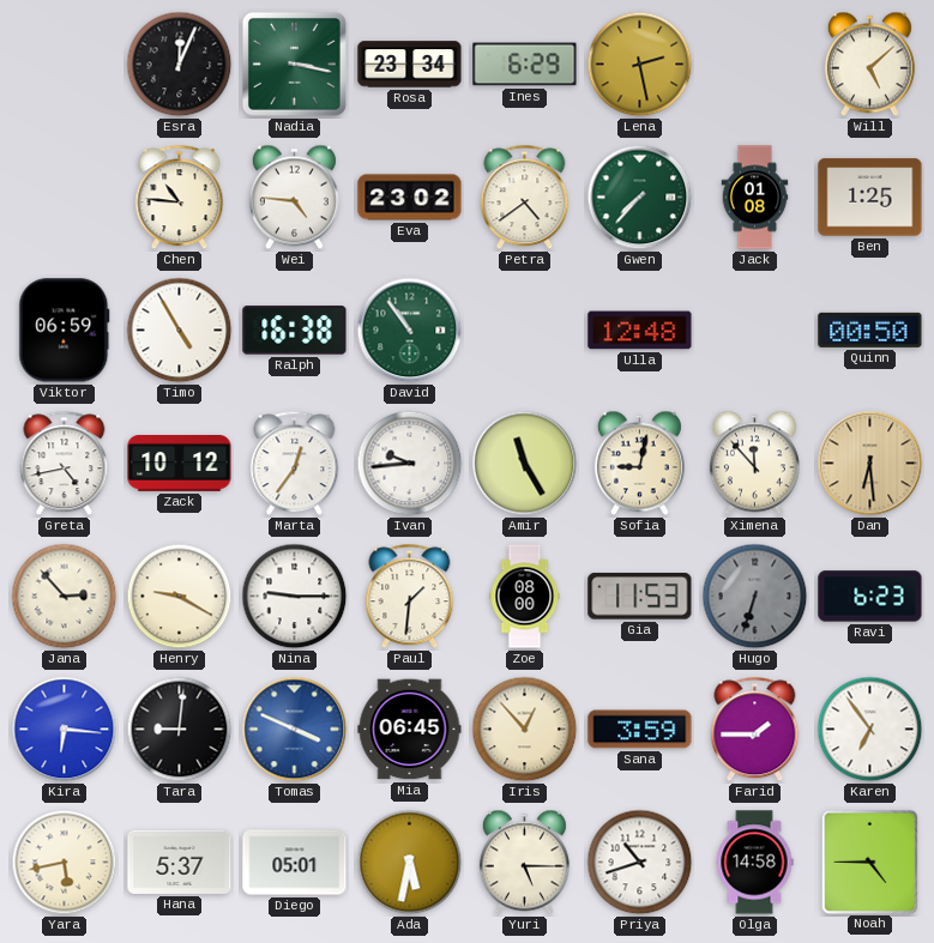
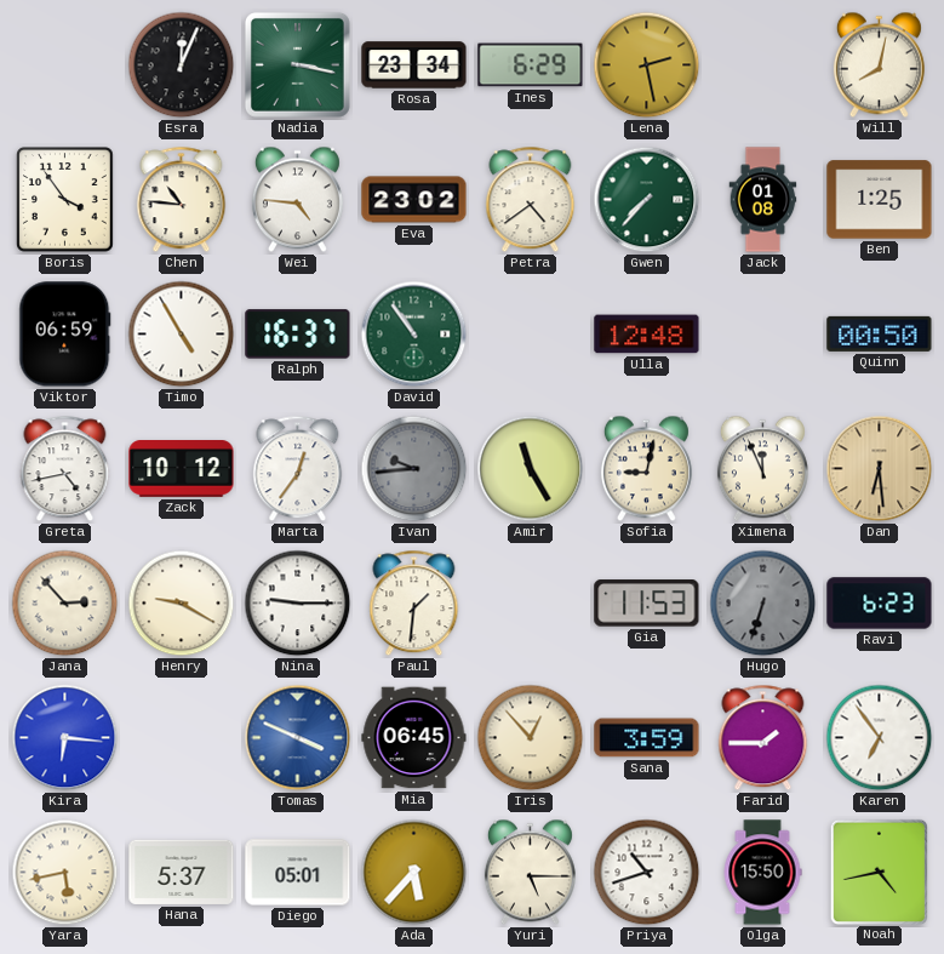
Will: 5:08 -> 8:02
Boris: none -> 3:54
Ralph: 16:38 -> 16:37
Ivan dial: white -> grey
Ximena: 11:53 -> 11:56
Zoe: 08:00 -> none
Tara: 9:01 -> none
Ada: 5:32 -> 5:37
Olga: 14:58 -> 15:50
Noah: 4:45 -> 4:43
